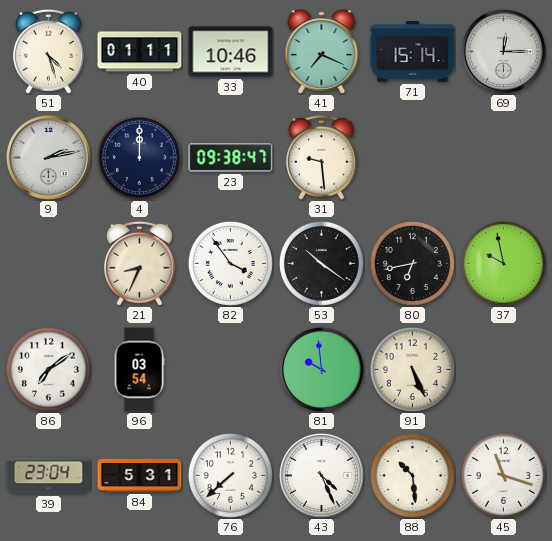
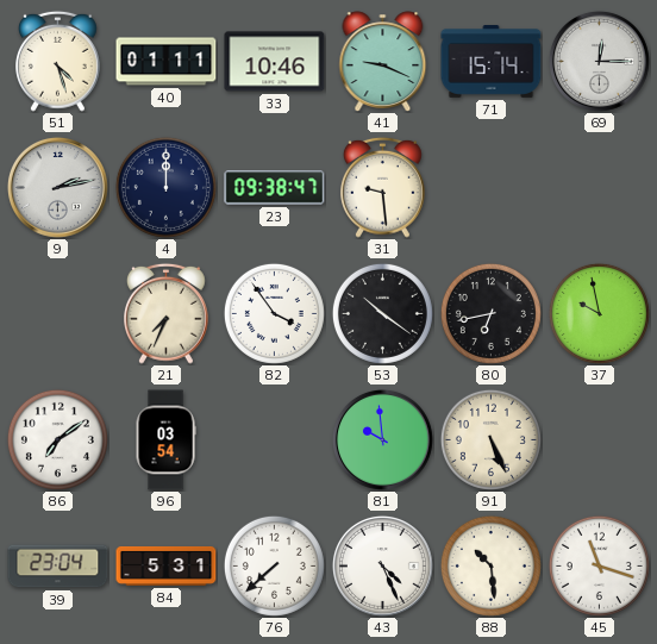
41: 7:19 -> 9:19
21: 8:34 -> 7:34
